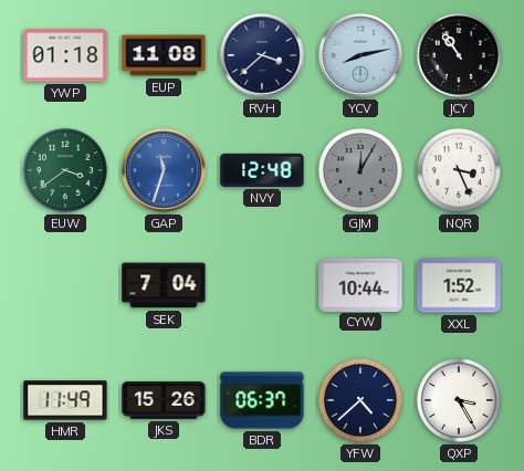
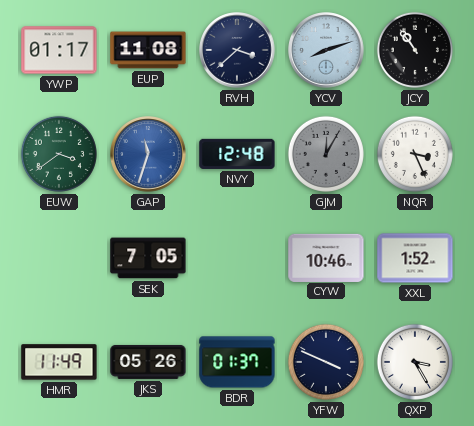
YWP: 01:18 -> 01:17
YCV: 8:13 -> 8:12
SEK: 7:04 -> 7:05
CYW: 10:44 -> 10:46
JKS: 15:26 -> 05:26
BDR: 06:37 -> 01:37
YFW: 4:38 -> 3:49
